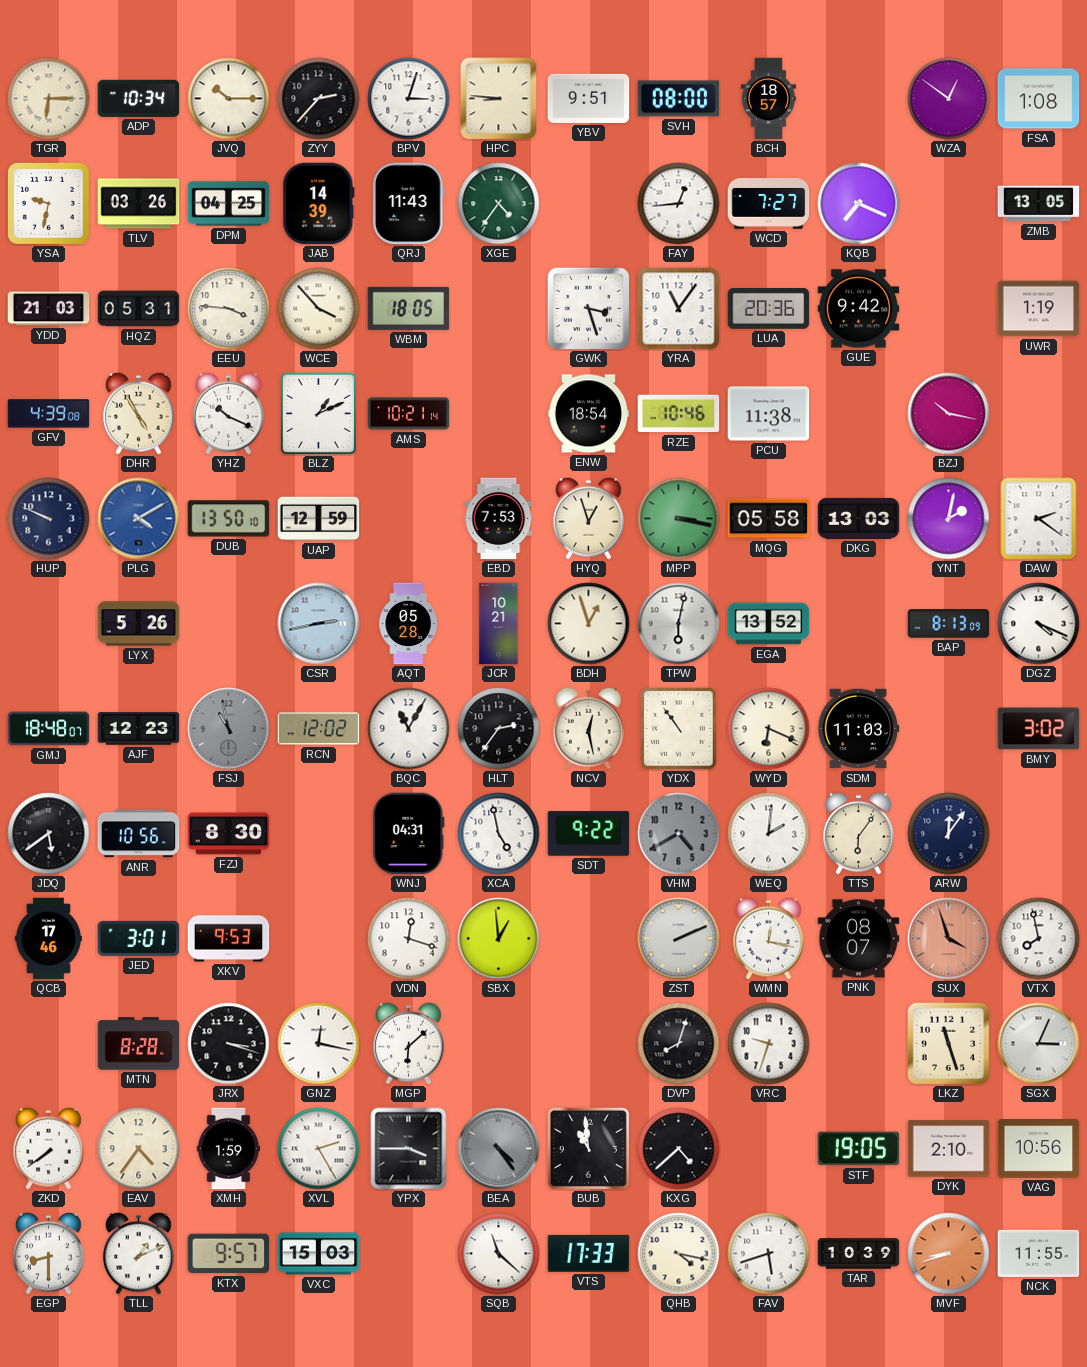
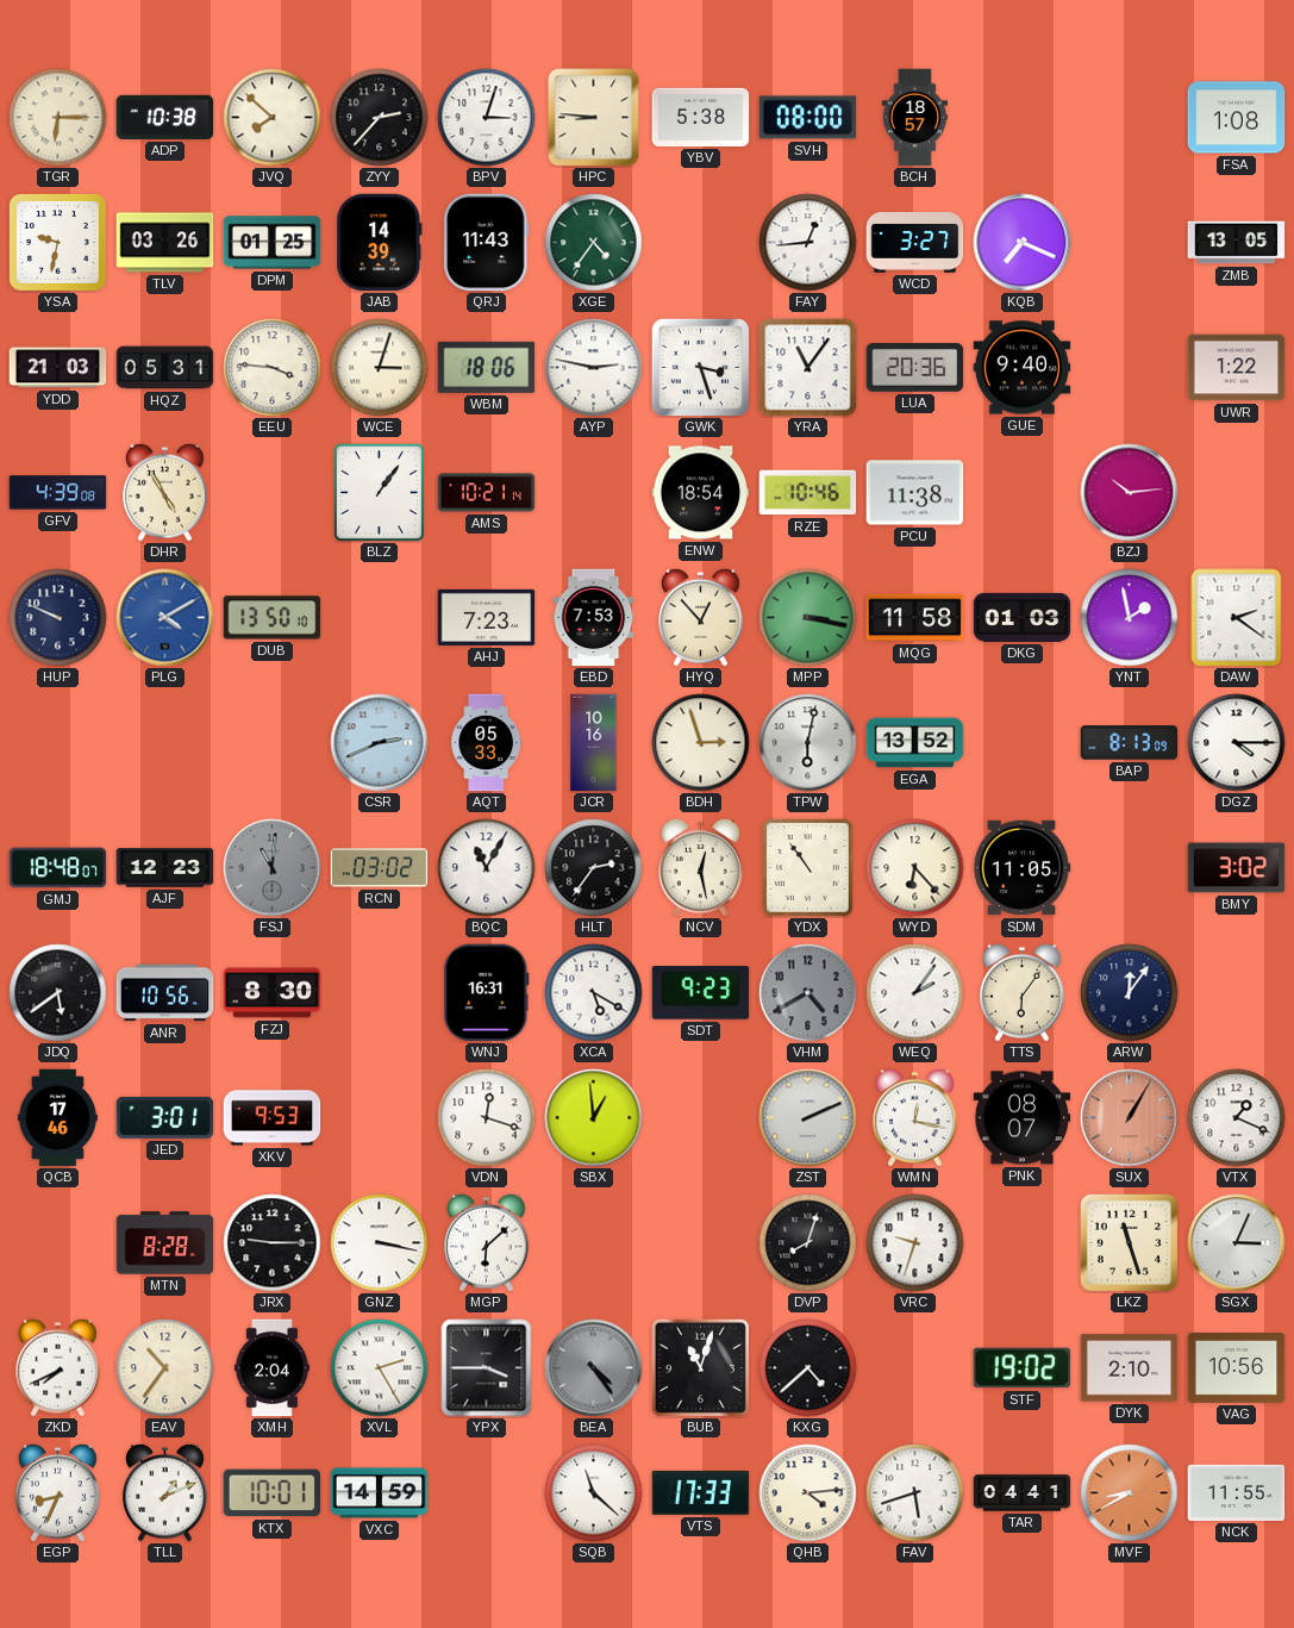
ADP: 10:34 -> 10:38
JVQ: 10:15 -> 7:52
YBV: 9:51 -> 5:38
WZA: 12:51 -> none
DPM: 04:25 -> 01:25
WCD: 7:27 -> 3:27
WCE: 3:53 -> 3:03
WBM: 18:05 -> 18:06
AYP: none -> 2:47
GUE: 9:42 -> 9:40
UWR: 1:19 -> 1:22
YHZ: 10:19 -> none
BLZ: 1:11 -> 1:06
BZJ: 10:17 -> 10:14
UAP: 12:59 -> none
AHJ: none -> 7:23
HYQ: 12:57 -> 12:53
MQG: 05:58 -> 11:58
DKG: 13:03 -> 01:03
YNT: 2:02 -> 1:58
LYX: 5:26 -> none
CSR: 2:43 -> 2:41
AQT: 05:28 -> 05:33
JCR: 10:21 -> 10:16
BDH: 12:57 -> 2:57
DGZ: 4:19 -> 4:15
FSJ: 10:58 -> 11:01
RCN: 12:02 -> 03:02
WYD: 6:19 -> 6:23
SDM: 11:03 -> 11:05
WNJ: 04:31 -> 16:31
XCA: 4:58 -> 5:20
SDT: 9:22 -> 9:23
WEQ: 2:01 -> 2:06
SUX: 3:57 -> 1:05
VTX: 7:58 -> 1:19
JRX: 3:18 -> 9:15
GNZ: 12:17 -> 3:17
ZKD: 7:39 -> 7:41
EAV: 4:36 -> 10:36
XMH: 1:59 -> 2:04
BUB: 10:59 -> 11:03
STF: 19:05 -> 19:02
EGP: 8:30 -> 8:34
KTX: 9:57 -> 10:01
VXC: 15:03 -> 14:59
QHB: 4:17 -> 4:14
TAR: 10:39 -> 04:41
MVF: 8:42 -> 8:40
